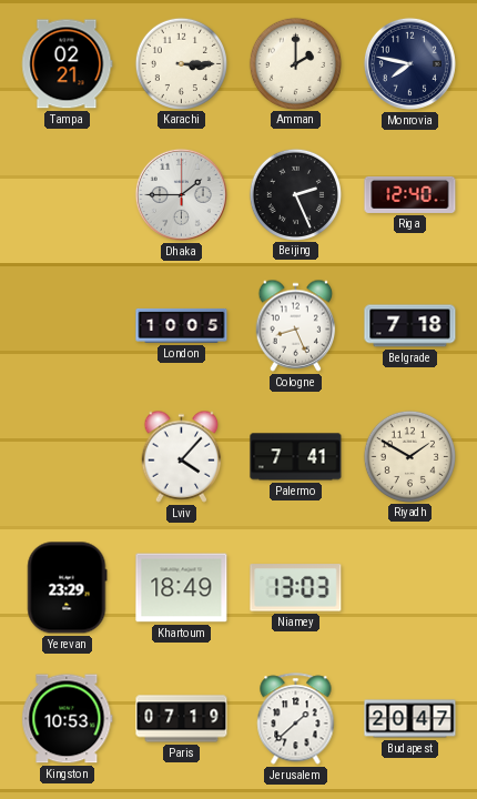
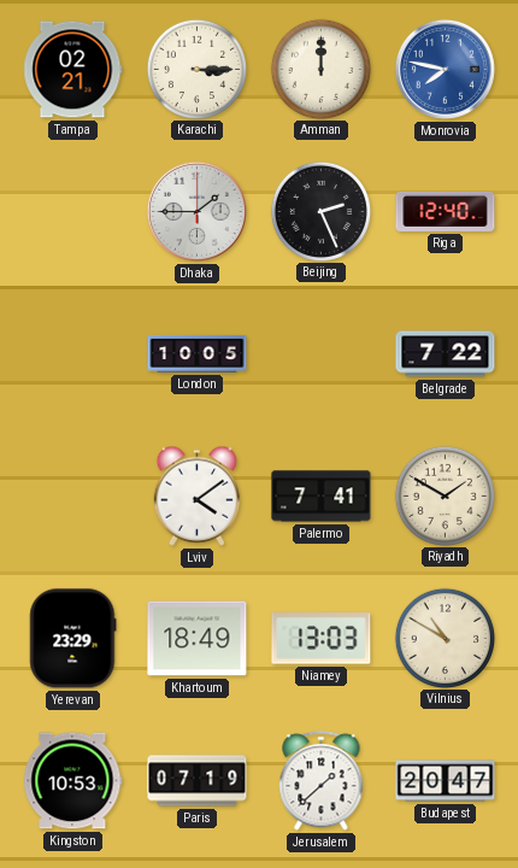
Amman: 2:00 -> 12:00
Monrovia dial: navy -> blue
Cologne: 8:26 -> none
Belgrade: 7:18 -> 7:22
Lviv: 4:07 -> 4:09
Vilnius: none -> 10:50
